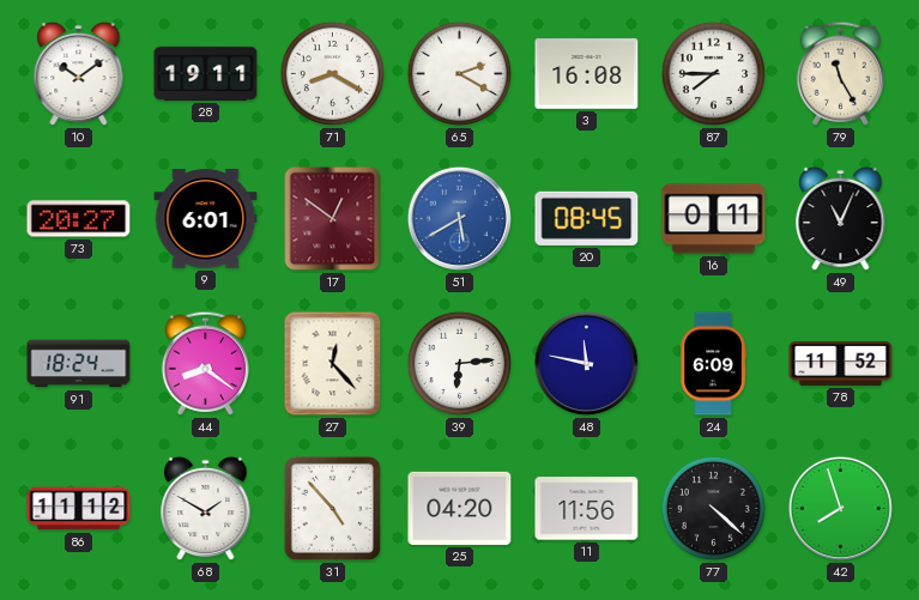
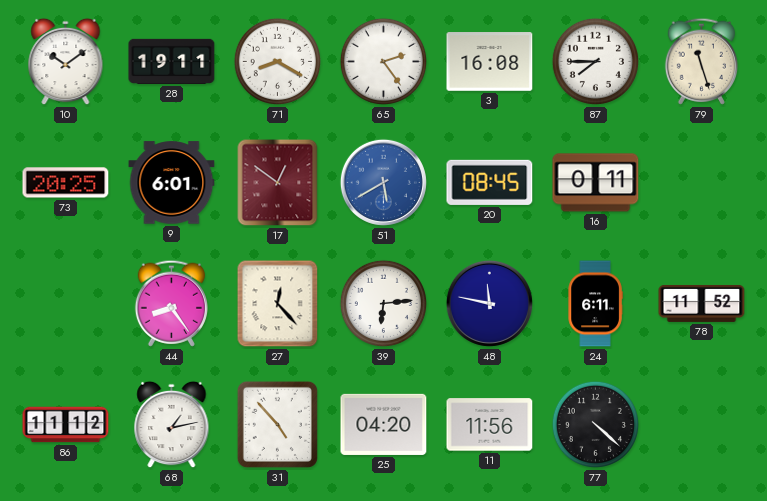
65: 2:20 -> 2:24
79: 11:25 -> 11:27
73: 20:27 -> 20:25
49: 11:04 -> none
91: 18:24 -> none
44: 8:21 -> 8:24
24: 6:09 -> 6:11
68: 1:50 -> 1:13
42: 7:57 -> none
